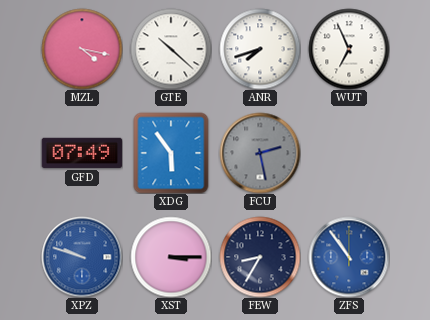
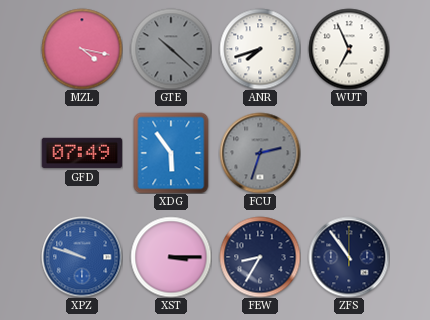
GTE dial: white -> grey
FCU: 2:28 -> 2:33
ZFS dial: blue -> navy
